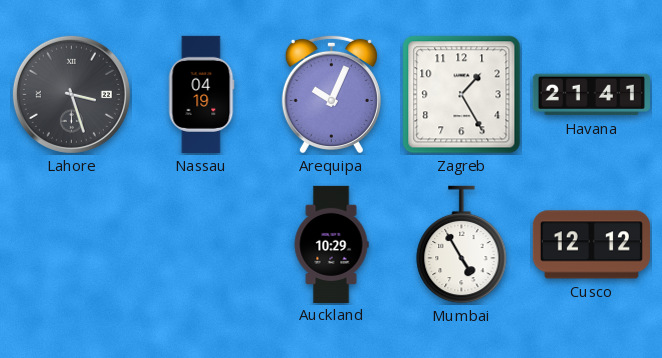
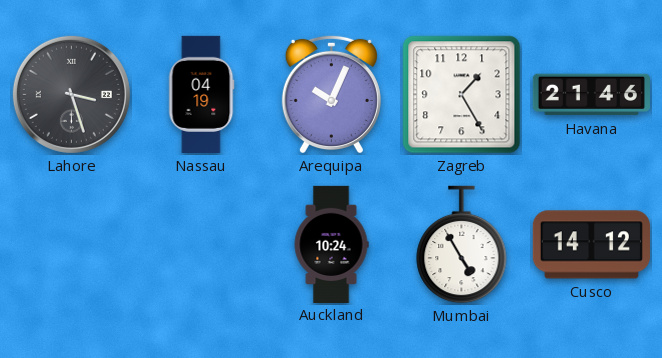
Havana: 21:41 -> 21:46
Auckland: 10:29 -> 10:24
Cusco: 12:12 -> 14:12
